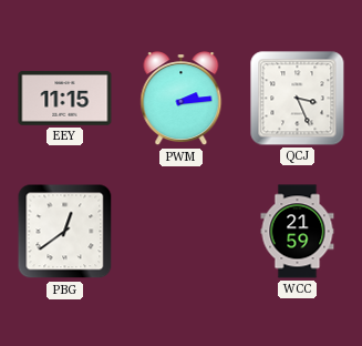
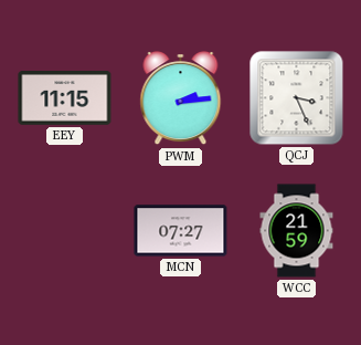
PBG: 12:39 -> none
MCN: none -> 07:27
